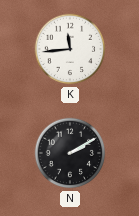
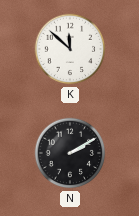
K: 11:44 -> 11:52
